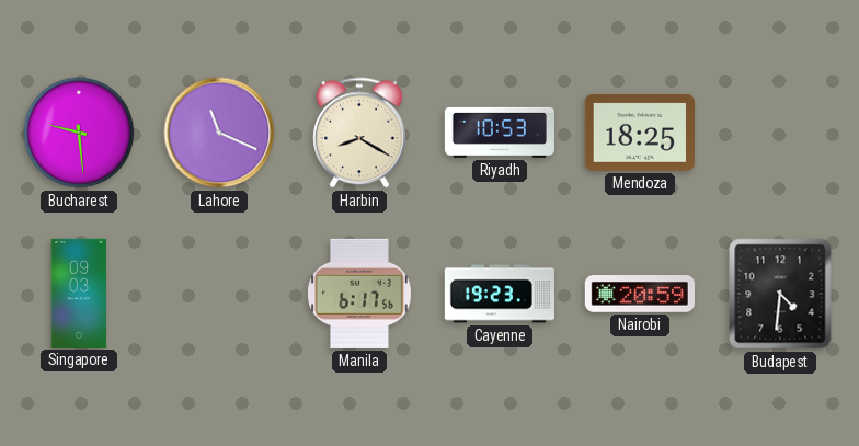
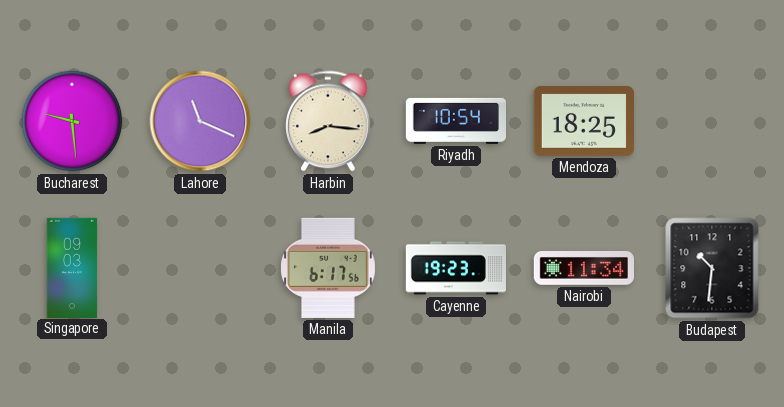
Harbin: 8:20 -> 8:16
Riyadh: 10:53 -> 10:54
Nairobi: 20:59 -> 11:34
Budapest: 4:31 -> 10:31
